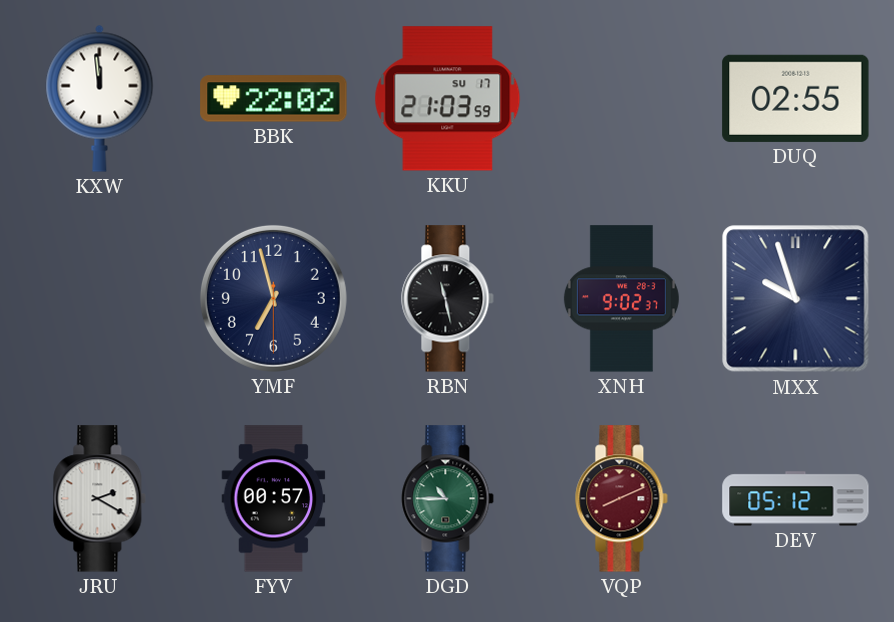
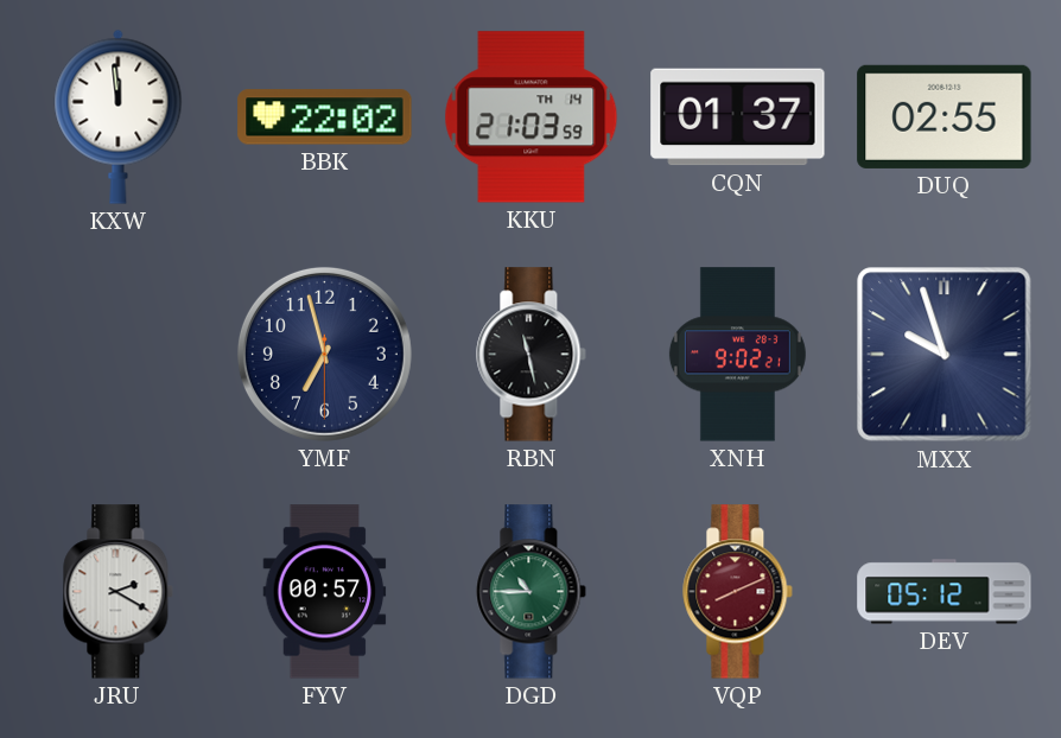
KKU date: SU 17 -> TH 14
CQN: none -> 01:37
XNH: 9:02:37 -> 9:02:21
